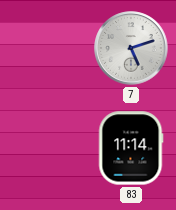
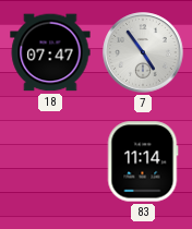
18: none -> 07:47
7: 5:12 -> 4:54
